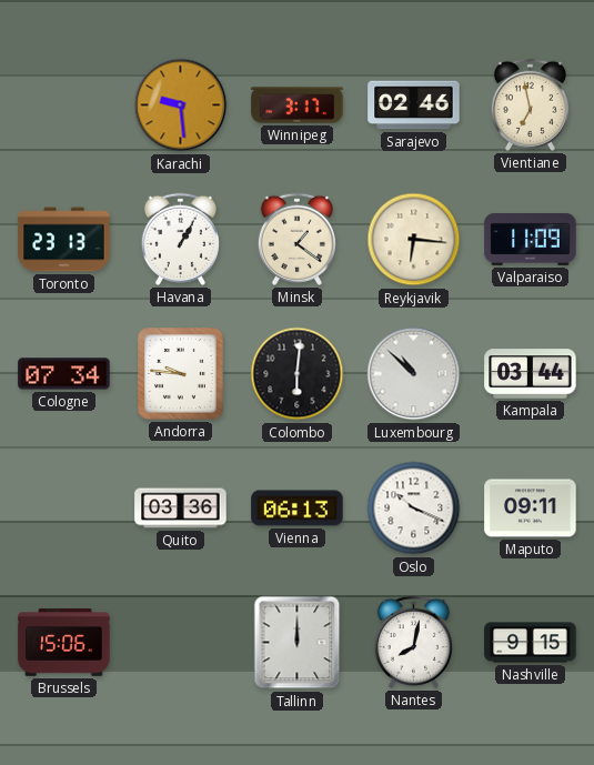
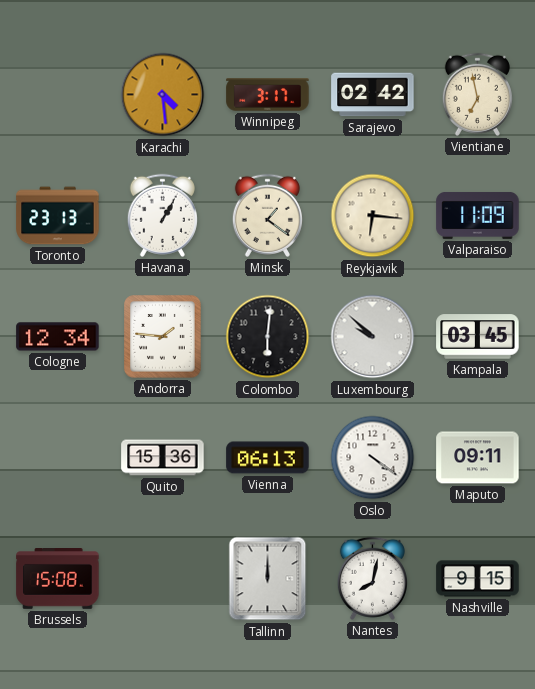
Karachi: 9:29 -> 4:29
Sarajevo: 02:46 -> 02:42
Cologne: 07:34 -> 12:34
Andorra: 9:46 -> 1:46
Luxembourg: 10:52 -> 9:52
Kampala: 03:44 -> 03:45
Quito: 03:36 -> 15:36
Oslo: 10:19 -> 4:21
Brussels: 15:06 -> 15:08
